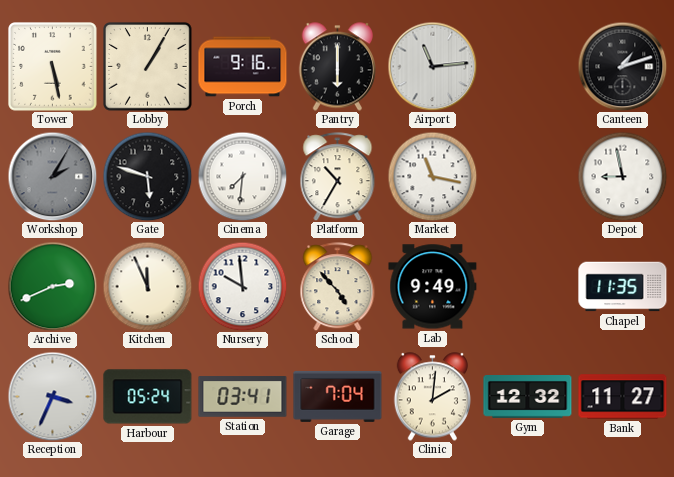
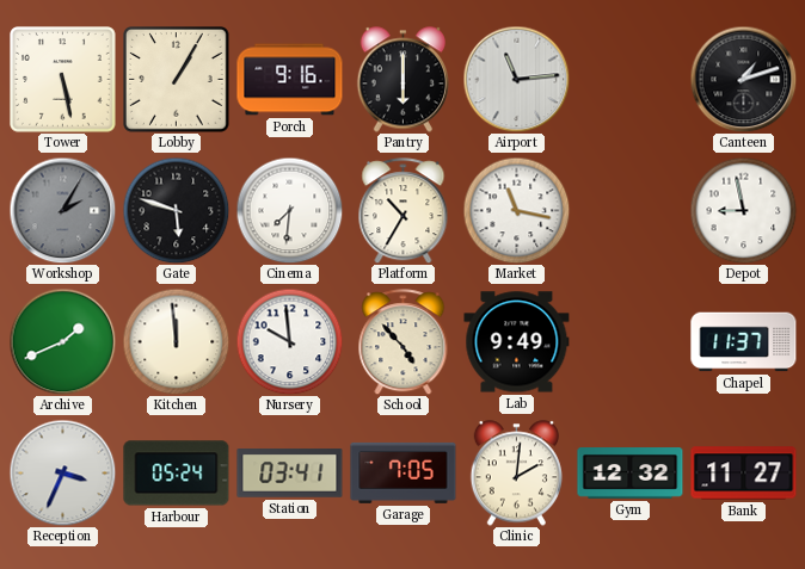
Archive: 2:41 -> 1:41
Kitchen: 11:56 -> 11:59
Chapel: 11:35 -> 11:37
Garage: 7:04 -> 7:05
